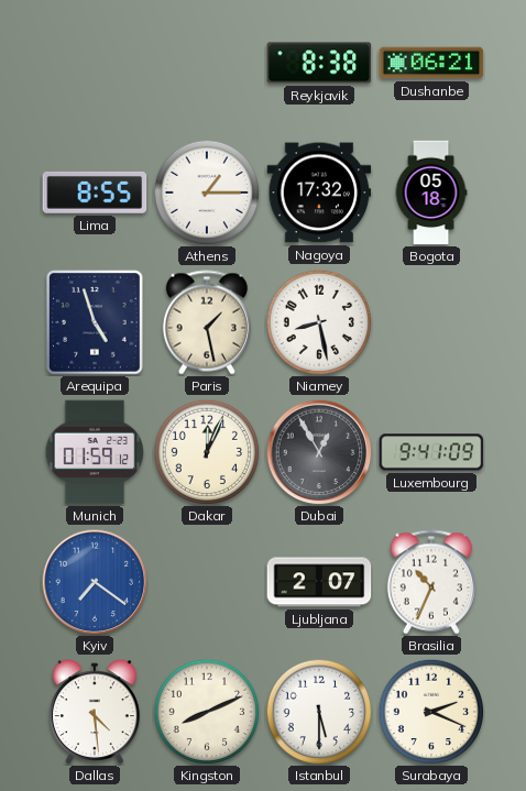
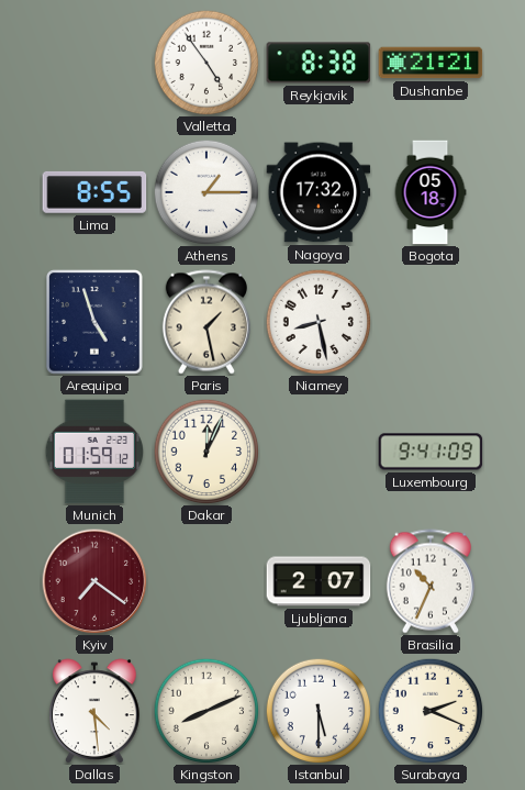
Valletta: none -> 4:54
Dushanbe: 06:21 -> 21:21
Dubai: 12:55 -> none
Kyiv dial: blue -> burgundy
